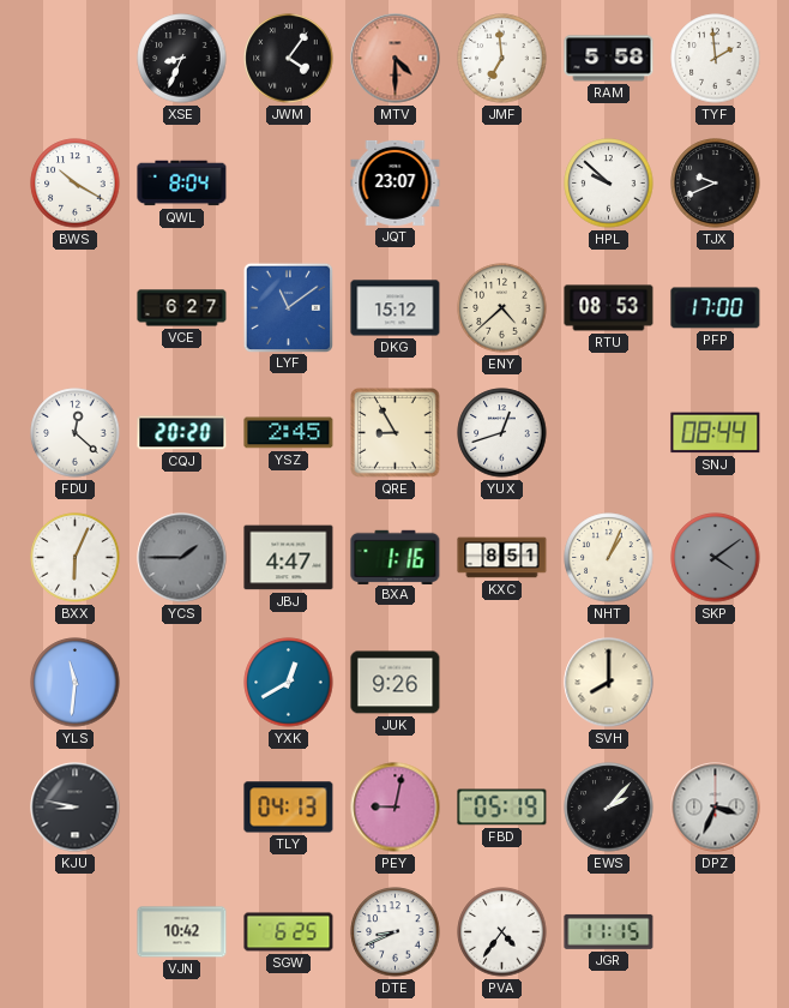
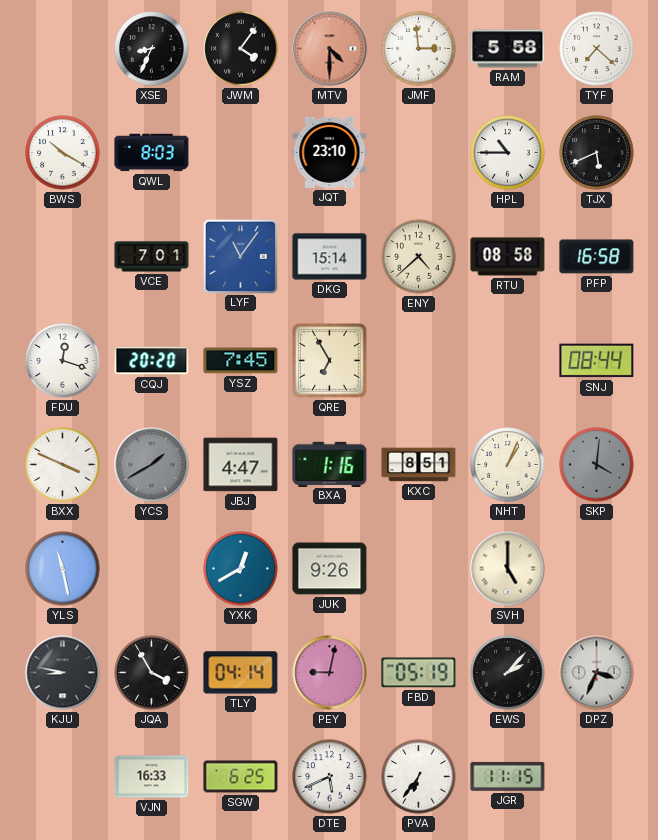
JMF: 6:59 -> 2:59
TYF: 1:59 -> 7:22
QWL: 8:04 -> 8:03
JQT: 23:07 -> 23:10
HPL: 9:52 -> 10:45
TJX: 9:41 -> 5:41
VCE: 6:27 -> 7:01
LYF: 11:09 -> 11:06
DKG: 15:12 -> 15:14
RTU: 08:53 -> 08:58
PFP: 17:00 -> 16:58
FDU: 12:22 -> 12:18
YSZ: 2:45 -> 7:45
QRE: 8:55 -> 6:55
YUX: 12:42 -> none
BXX: 6:04 -> 3:49
YCS: 1:45 -> 1:40
SKP: 4:09 -> 4:01
YLS: 11:31 -> 11:28
SVH: 8:00 -> 5:00
JQA: none -> 3:55
TLY: 04:13 -> 04:14
VJN: 10:42 -> 16:33
DTE: 8:41 -> 5:41
PVA: 4:36 -> 6:36
